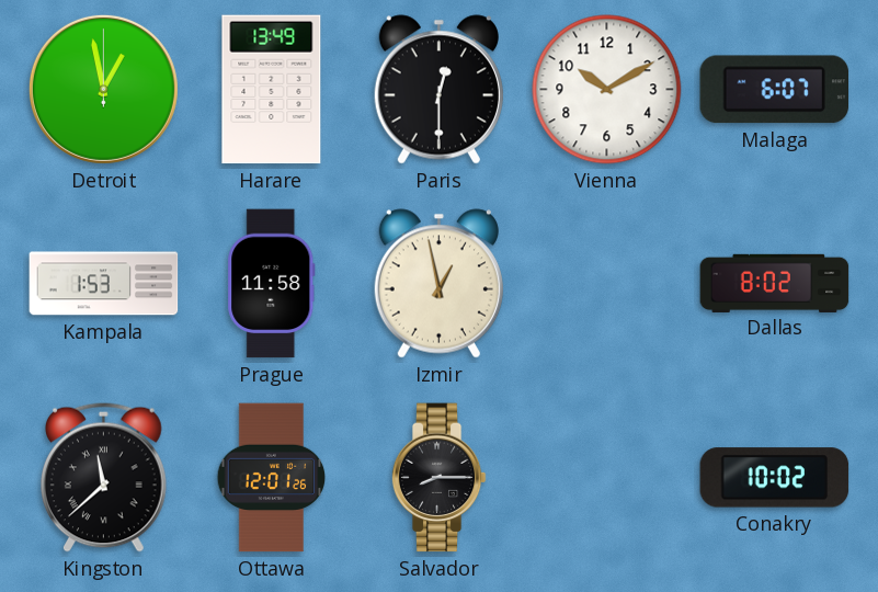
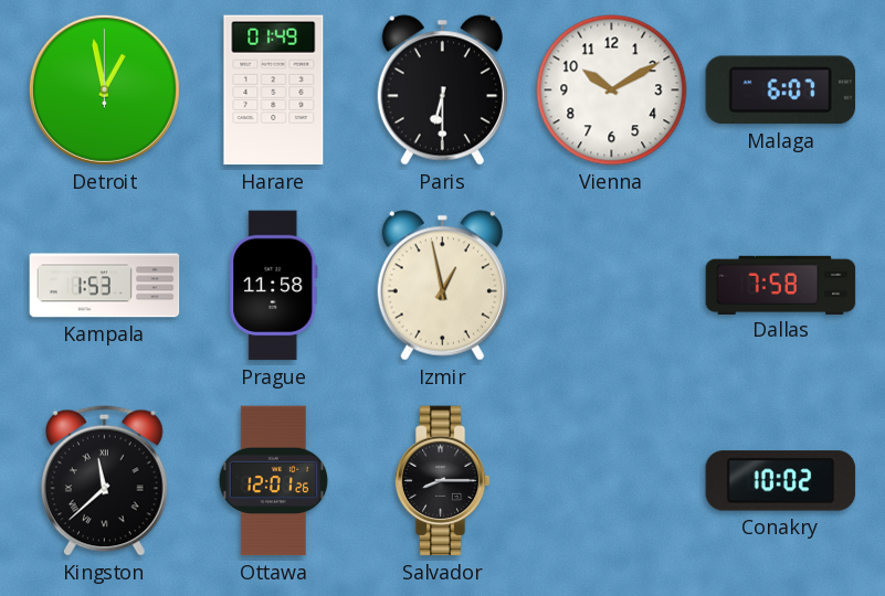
Harare: 13:49 -> 01:49
Paris: 12:30 -> 6:30
Dallas: 8:02 -> 7:58
